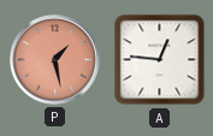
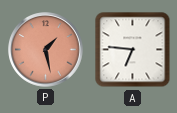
A: 12:46 -> 6:46
